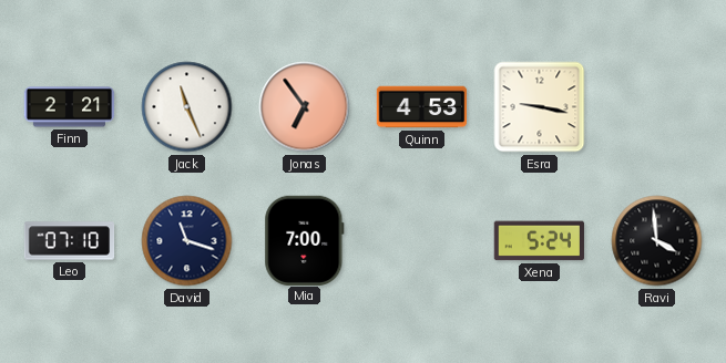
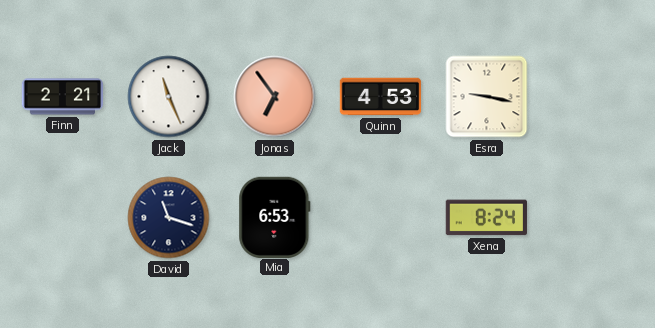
Leo: 07:10 -> none
Mia: 7:00 -> 6:53
Xena: 5:24 -> 8:24
Ravi: 3:59 -> none
